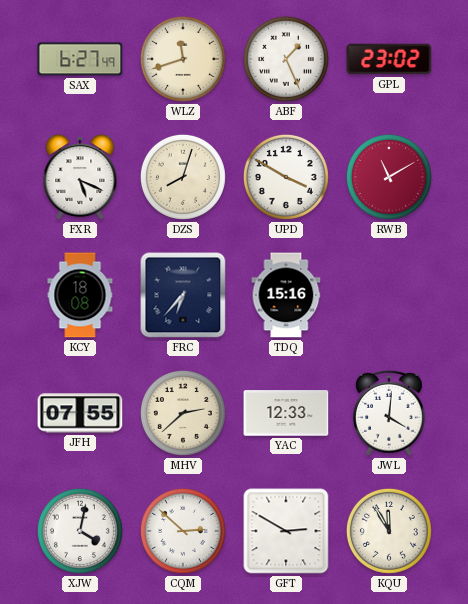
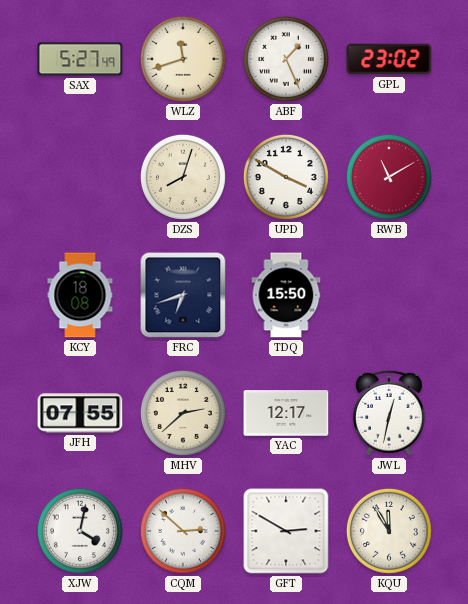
SAX: 6:27 -> 5:27
FXR: 5:19 -> none
FRC: 6:37 -> 6:42
TDQ: 15:16 -> 15:50
YAC: 12:33 -> 12:17
JWL: 4:01 -> 12:32
